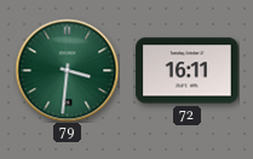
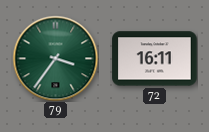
79: 3:31 -> 3:36
